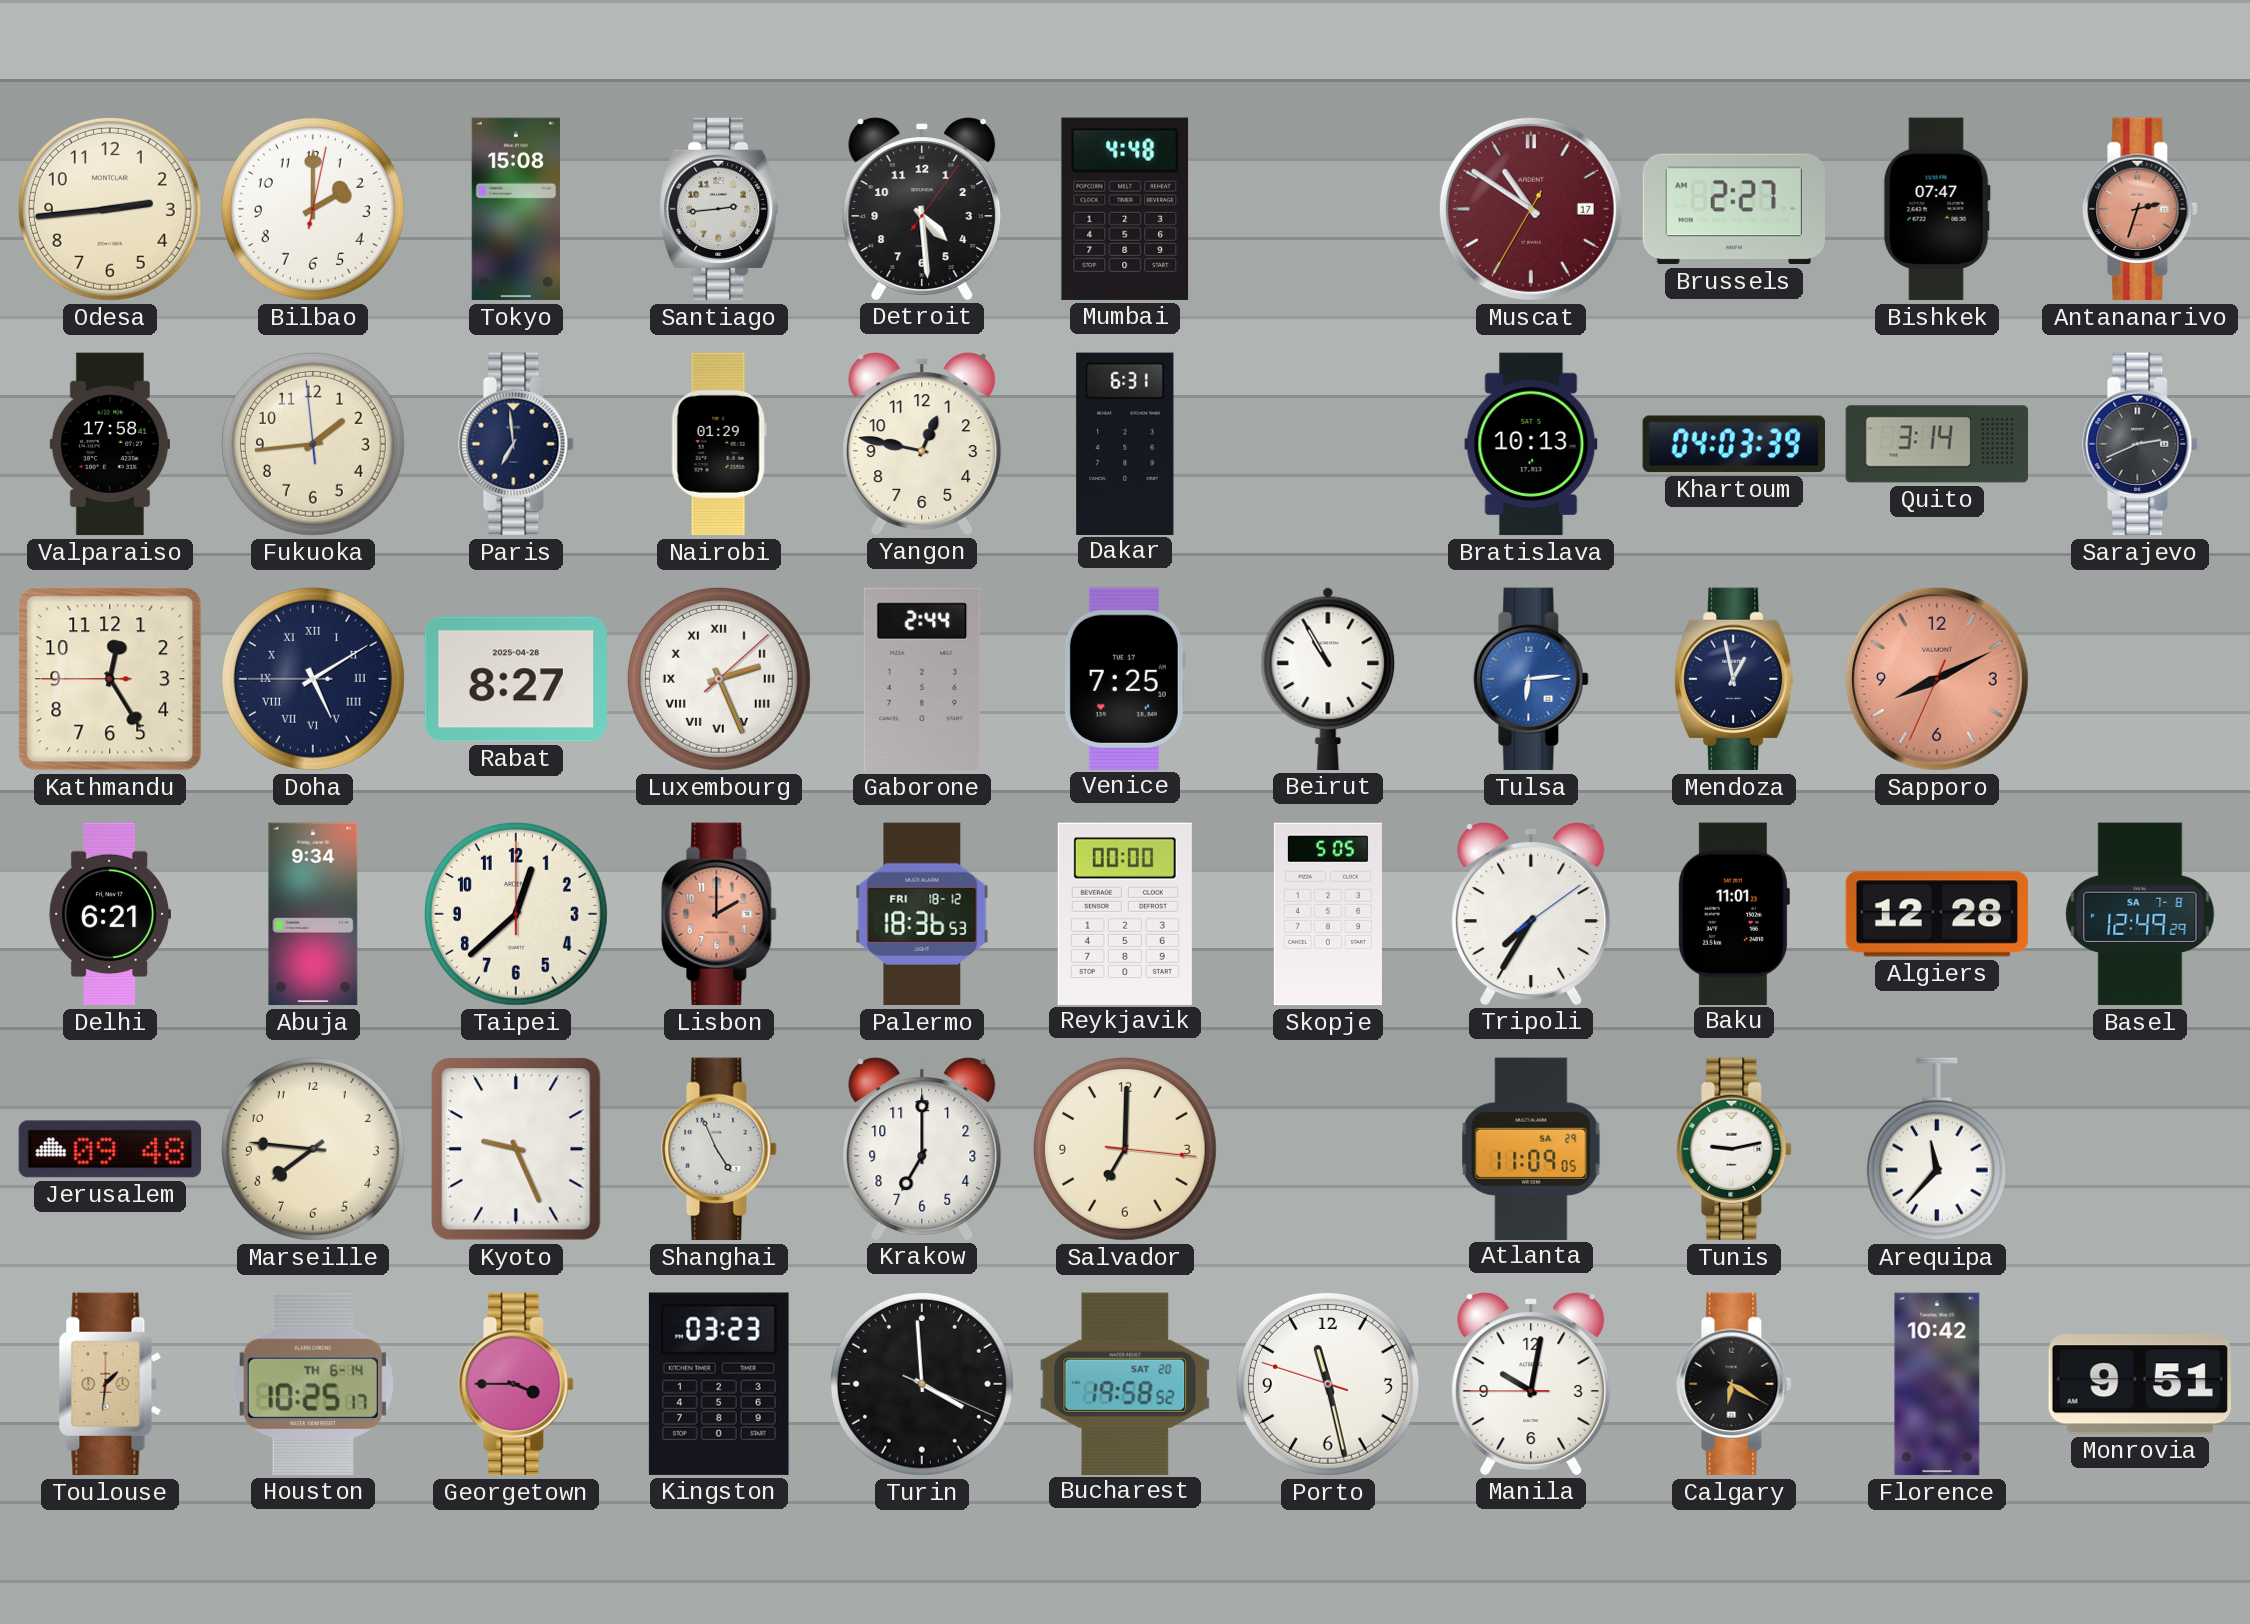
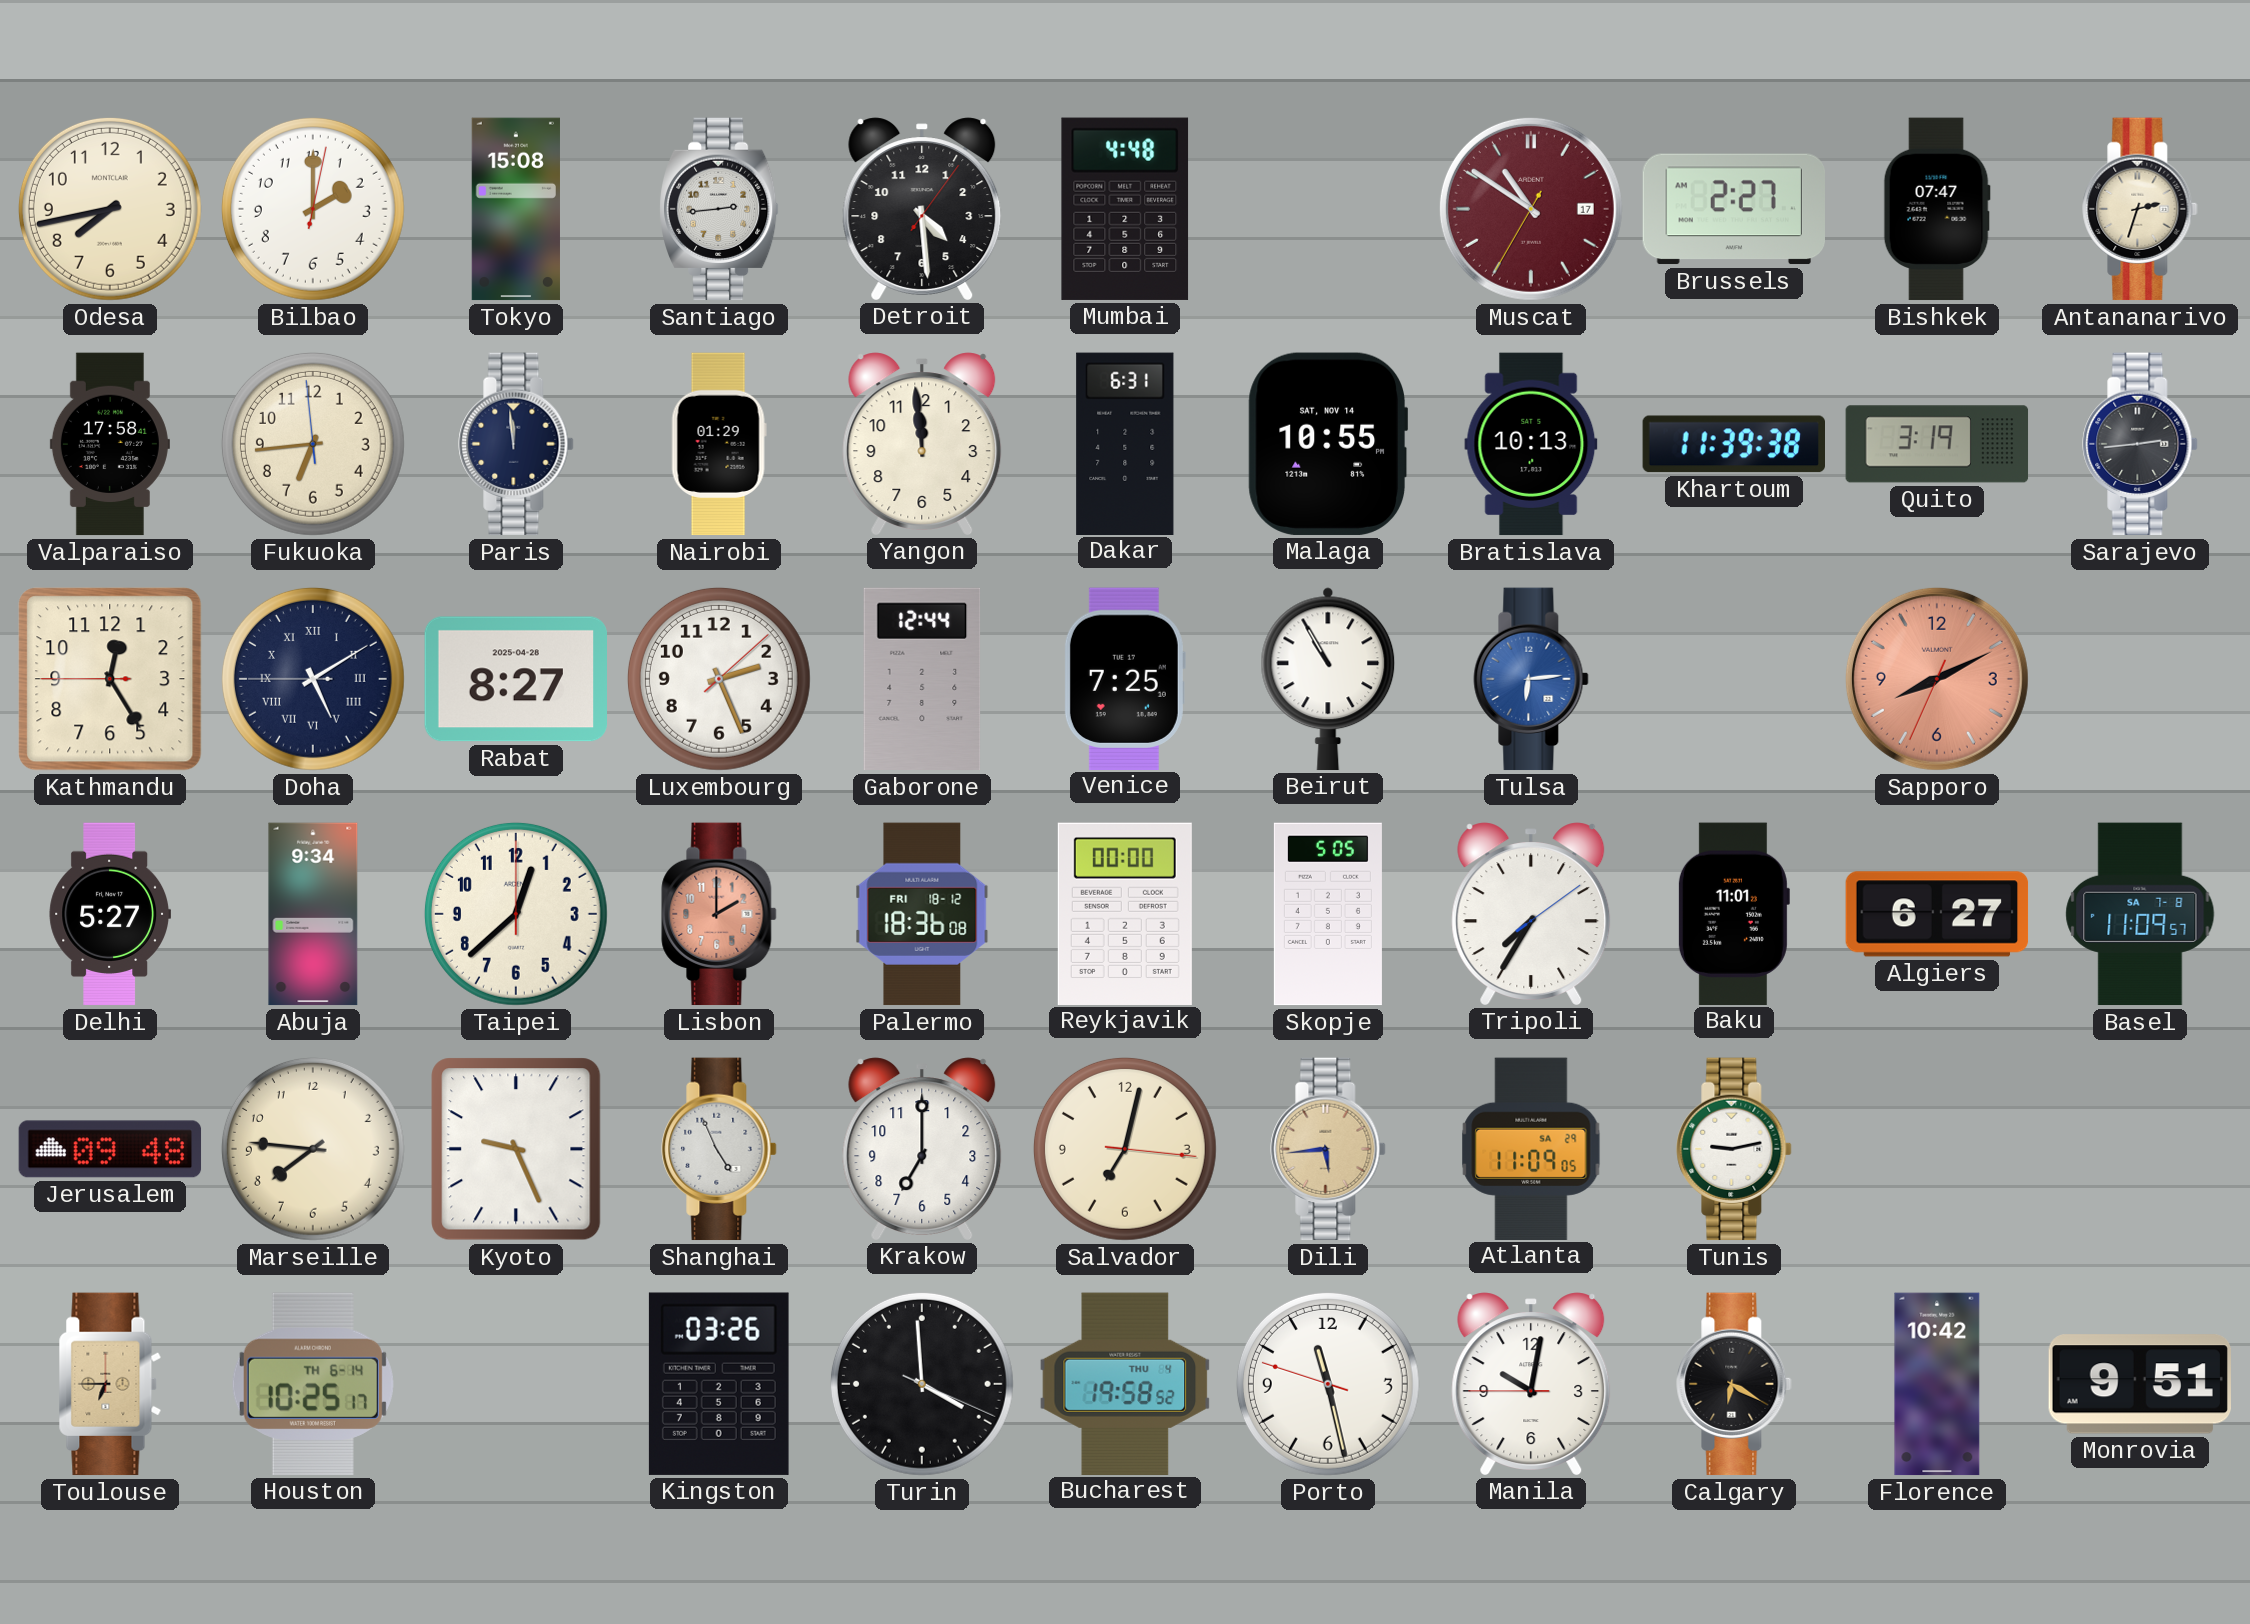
Odesa: 2:44 -> 7:43
Antananarivo dial: salmon -> cream
Fukuoka: 1:43 -> 6:43
Paris: 6:59 -> 11:59
Yangon: 12:47 -> 11:59
Malaga: none -> 10:55
Khartoum: 04:03 -> 11:39
Quito: 3:14 -> 3:19
Sarajevo: 2:41 -> 2:44
Luxembourg numerals: Roman -> Arabic
Gaborone: 2:44 -> 12:44
Mendoza: 12:58 -> none
Delhi: 6:21 -> 5:27
Palermo: 18:36:53 -> 18:36:08
Algiers: 12:28 -> 6:27
Basel: 12:49 -> 11:09
Salvador: 7:00 -> 7:02
Dili: none -> 5:44
Arequipa: 11:37 -> none
Toulouse: 1:31 -> 6:45
Georgetown: 3:45 -> none
Kingston: 03:23 -> 03:26
Bucharest date: SAT 20 -> THU 4
